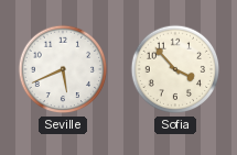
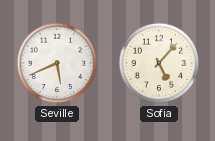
Sofia: 3:53 -> 5:07
